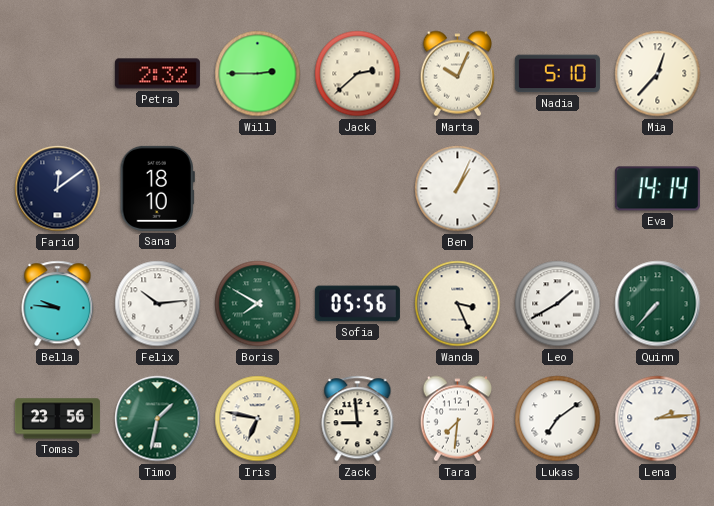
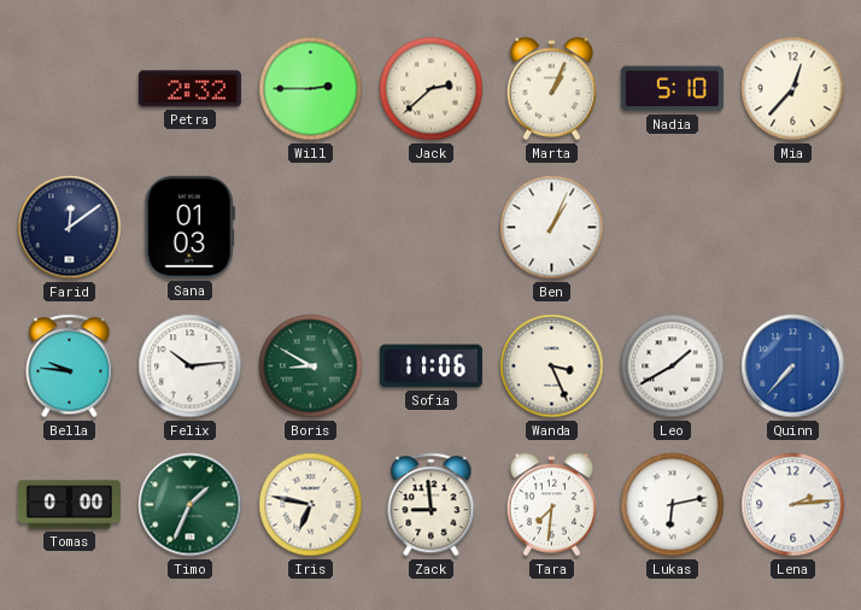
Marta: 10:04 -> 1:04
Sana: 18:10 -> 01:03
Eva: 14:14 -> none
Boris: 7:50 -> 8:50
Sofia: 05:56 -> 11:06
Quinn dial: green -> blue
Tomas: 23:56 -> 0:00
Timo: 1:32 -> 1:34
Lukas: 7:09 -> 6:13
